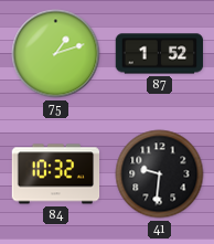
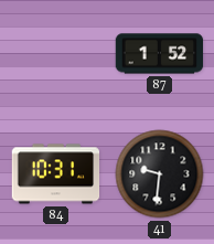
75: 1:12 -> none
84: 10:32 -> 10:31
